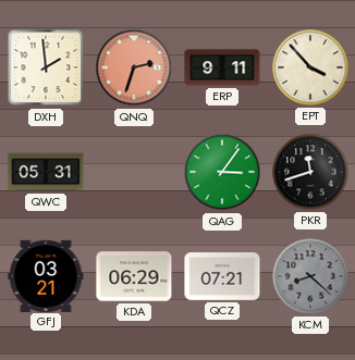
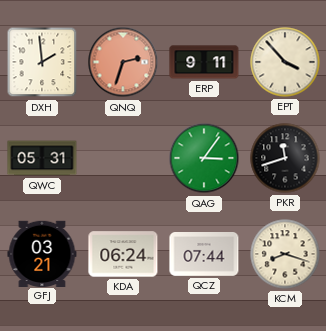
KDA: 06:29 -> 06:24
QCZ: 07:21 -> 07:44
KCM: 8:22 -> 8:18
KCM dial: grey -> cream
